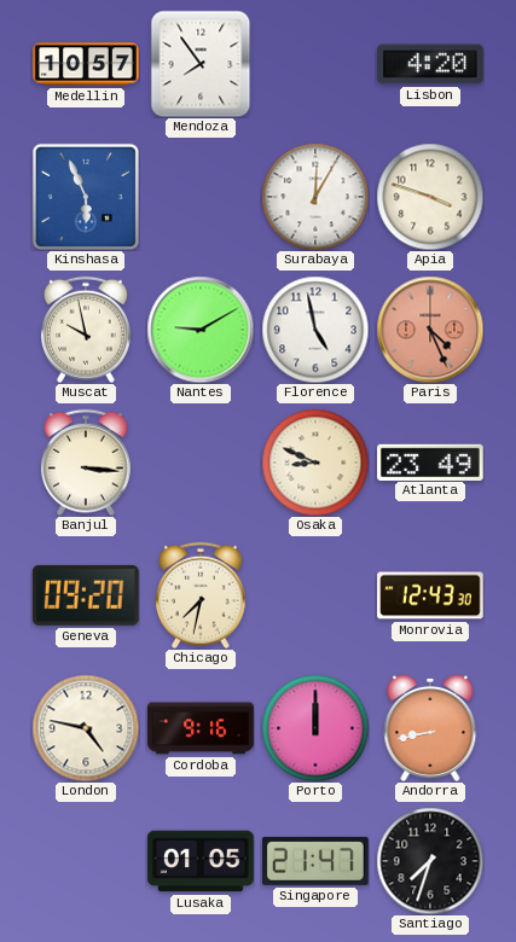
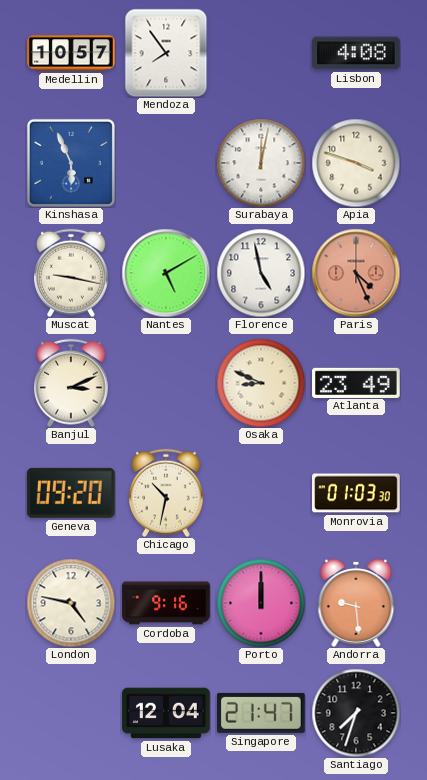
Lisbon: 4:20 -> 4:08
Surabaya: 12:05 -> 12:02
Muscat: 9:58 -> 9:17
Nantes: 9:10 -> 5:10
Banjul: 3:16 -> 3:11
Chicago: 7:32 -> 10:32
Monrovia: 12:43 -> 01:03
Andorra: 8:43 -> 9:29
Lusaka: 01:05 -> 12:04
